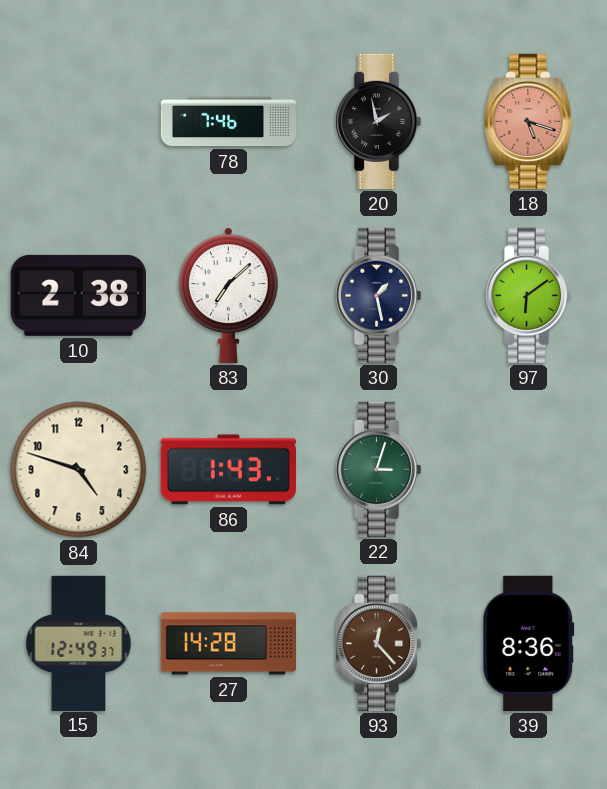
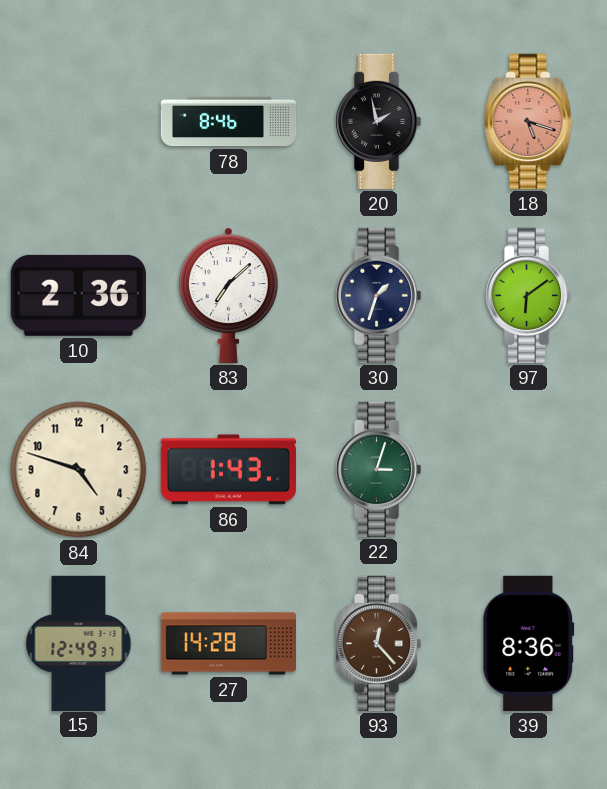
78: 7:46 -> 8:46
10: 2:38 -> 2:36
30: 1:28 -> 1:33
